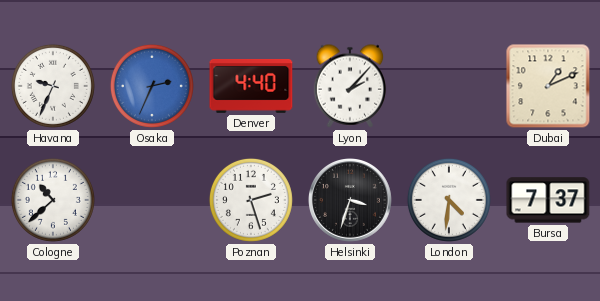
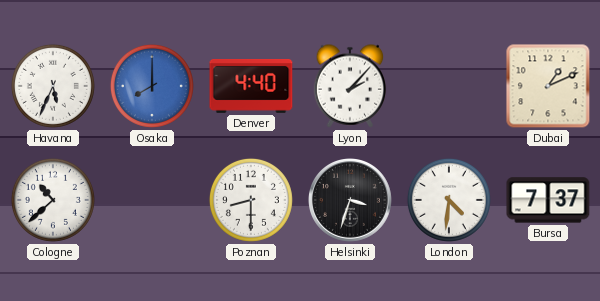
Havana: 9:34 -> 5:34
Osaka: 2:34 -> 8:00
Poznan: 2:27 -> 8:30
